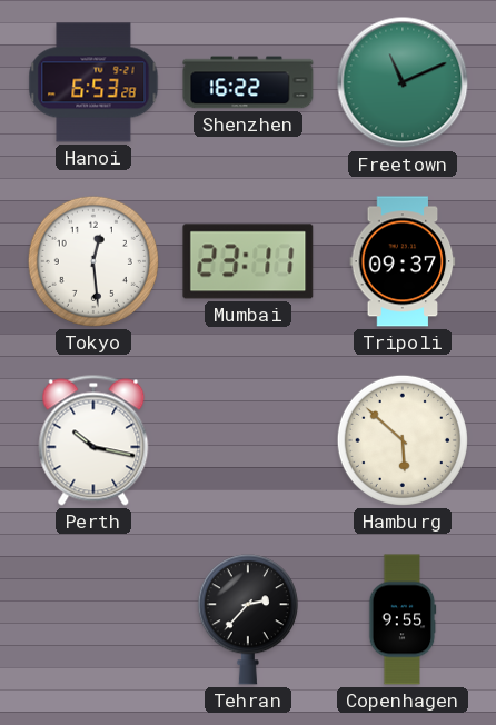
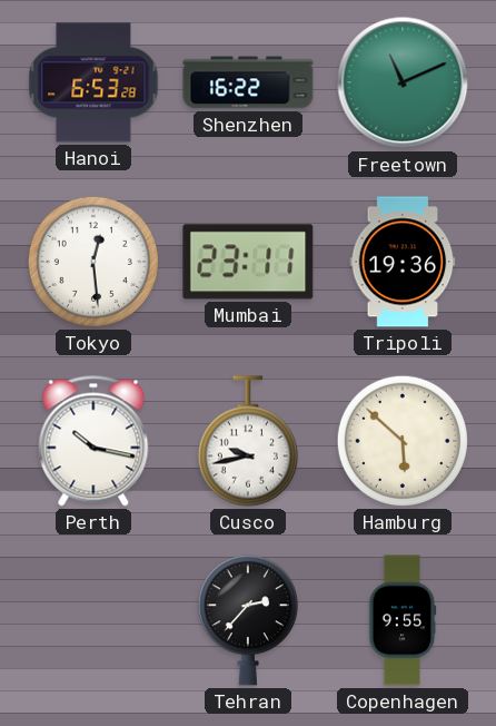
Tripoli: 09:37 -> 19:36
Cusco: none -> 9:43
